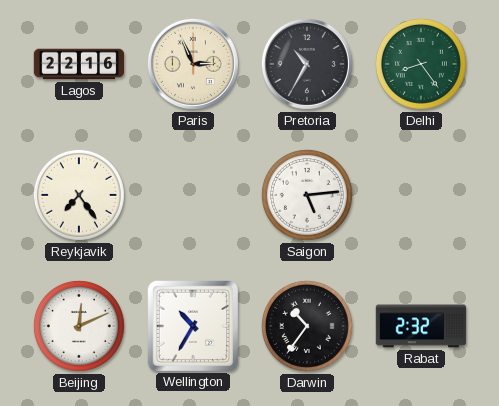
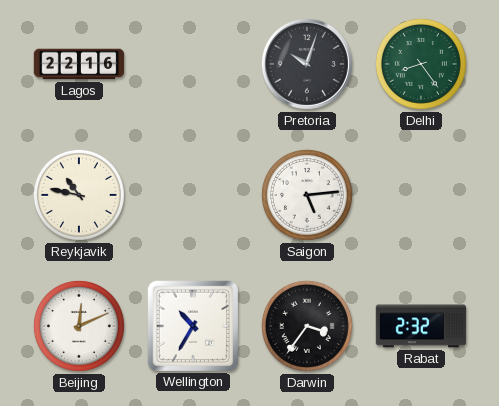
Paris: 2:56 -> none
Pretoria: 10:35 -> 10:03
Reykjavik: 7:24 -> 10:47
Darwin: 10:36 -> 3:36
